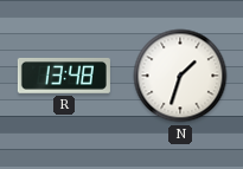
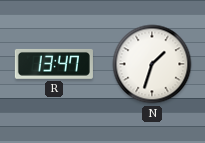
R: 13:48 -> 13:47
